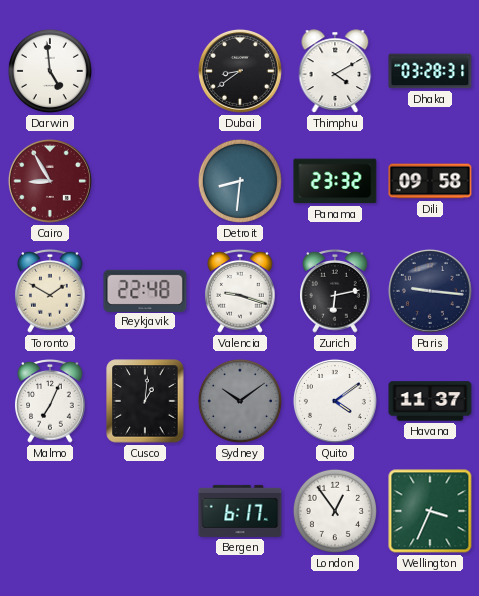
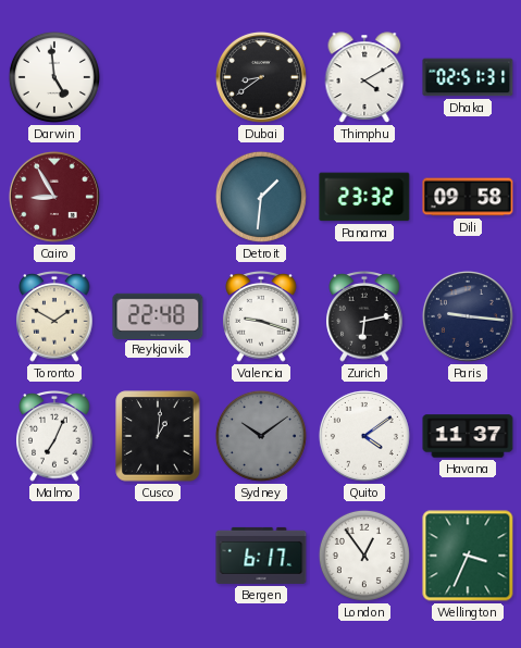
Dhaka: 03:28 -> 02:51
Detroit: 8:31 -> 1:31
